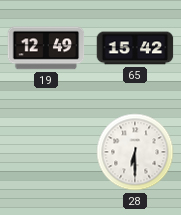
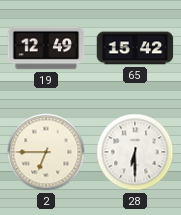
2: none -> 6:45
